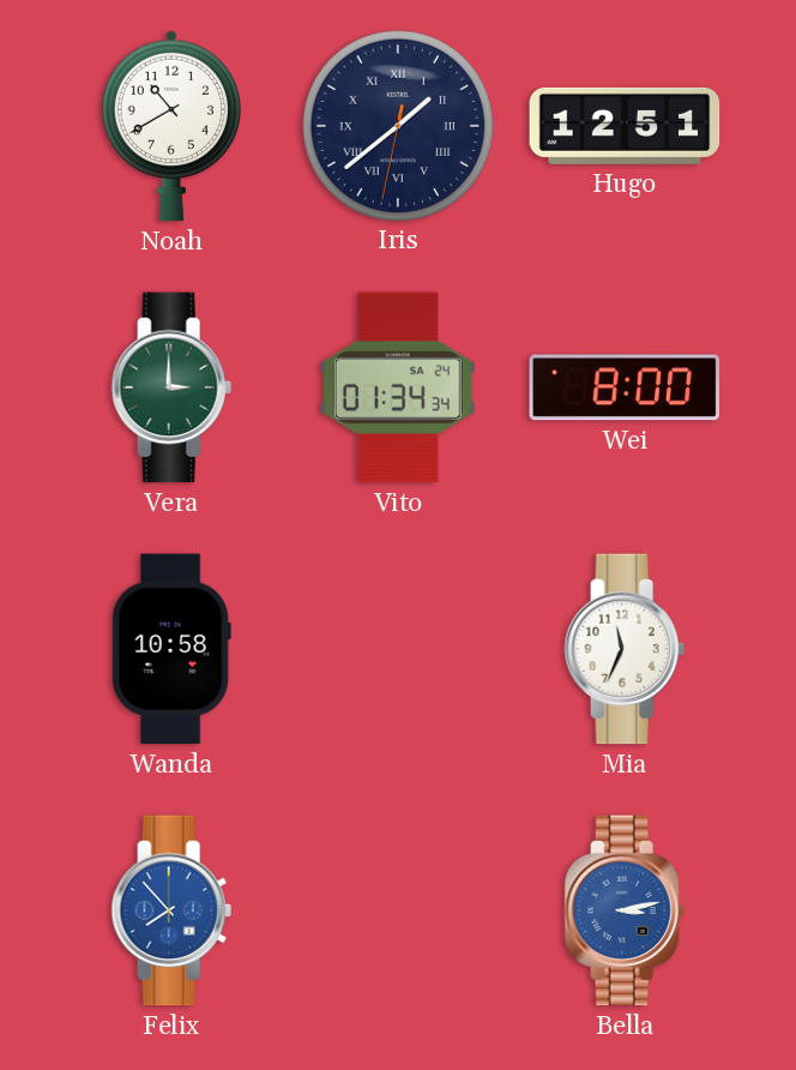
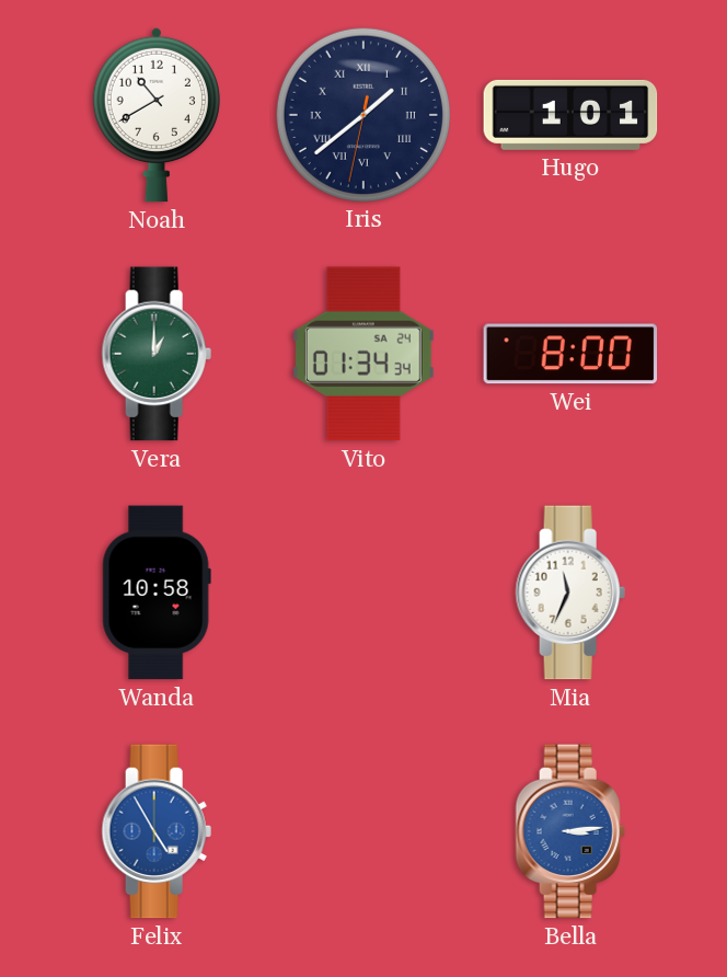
Hugo: 12:51 -> 1:01
Vera: 3:00 -> 1:00
Felix: 7:53 -> 4:55
Bella: 3:13 -> 3:14
